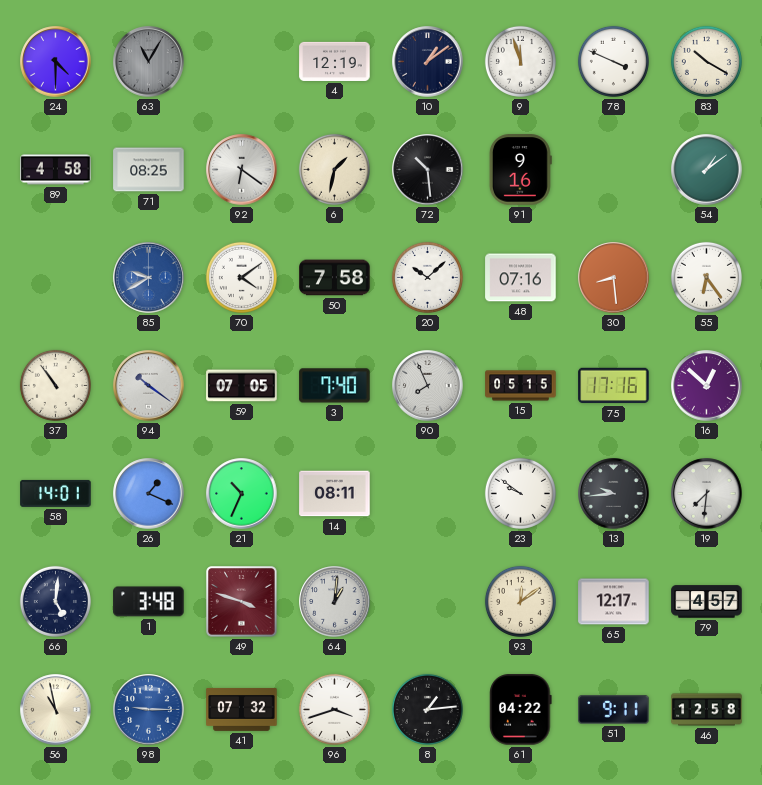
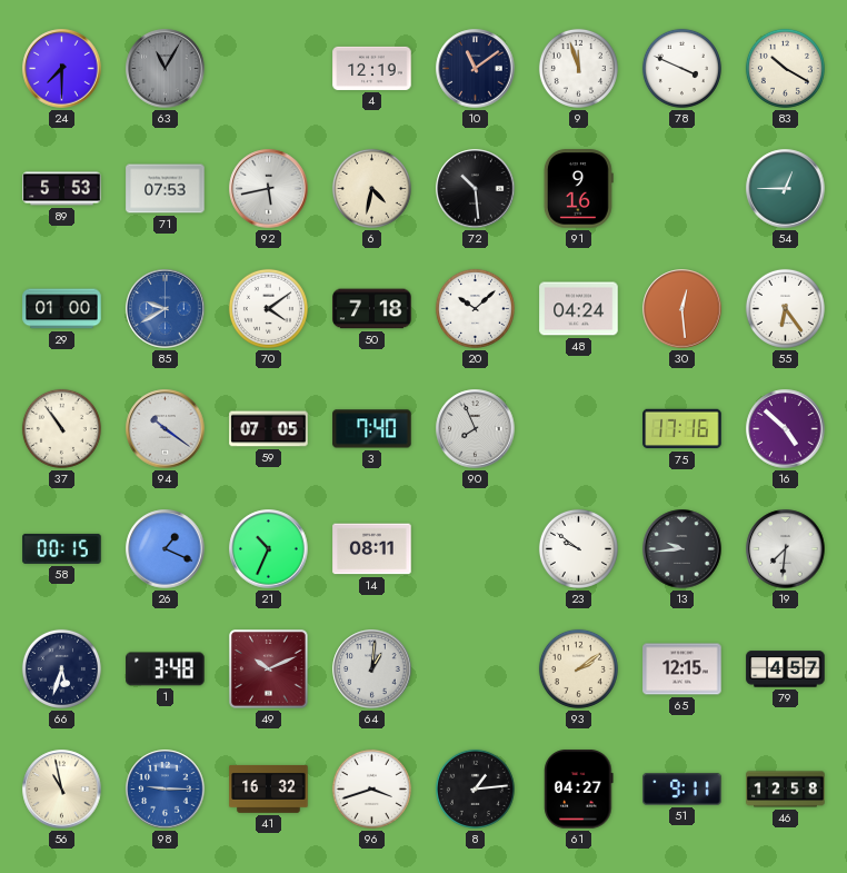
24: 4:30 -> 7:30
10: 1:09 -> 11:09
89: 4:58 -> 5:53
71: 08:25 -> 07:53
92: 6:21 -> 5:43
6: 1:32 -> 4:32
54: 1:09 -> 12:45
29: none -> 01:00
50: 7:58 -> 7:18
48: 07:16 -> 04:24
30: 8:29 -> 12:29
15: 05:15 -> none
16: 12:52 -> 4:52
58: 14:01 -> 00:15
66: 5:01 -> 5:33
49: 3:48 -> 10:11
93: 12:09 -> 2:09
65: 12:17 -> 12:15
41: 07:32 -> 16:32
61: 04:22 -> 04:27
